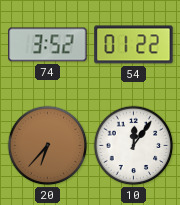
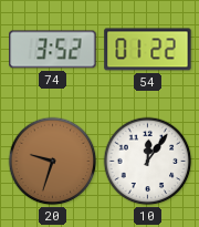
20: 6:37 -> 9:33
